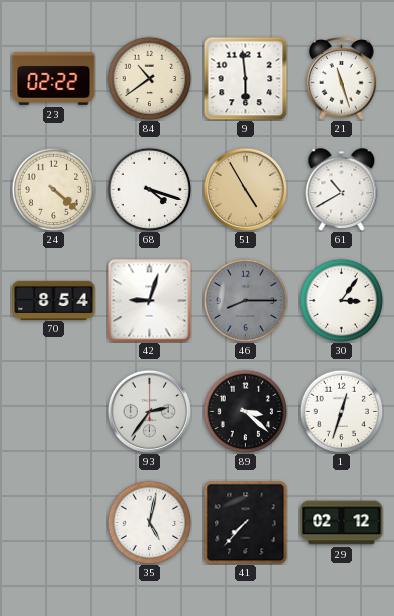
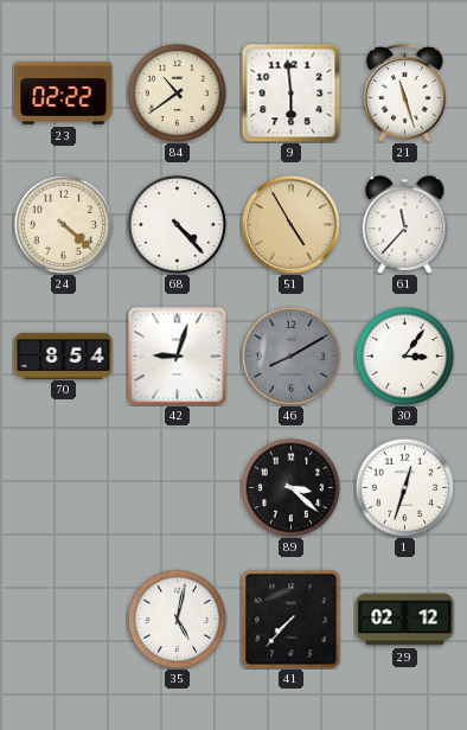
68: 4:18 -> 4:23
61: 10:40 -> 11:37
46: 8:15 -> 8:10
93: 2:36 -> none
